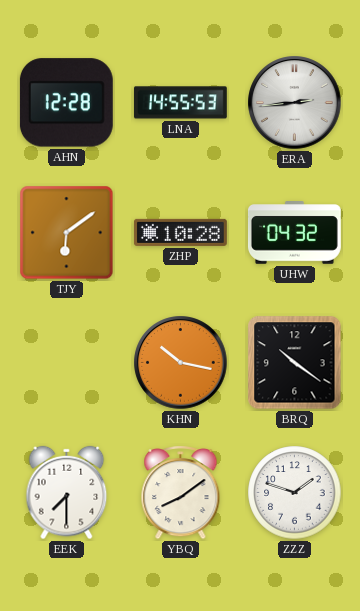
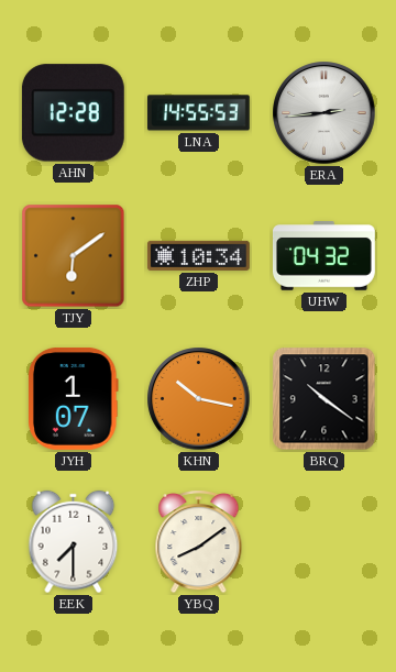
ZHP: 10:28 -> 10:34
JYH: none -> 1:07
ZZZ: 1:48 -> none
